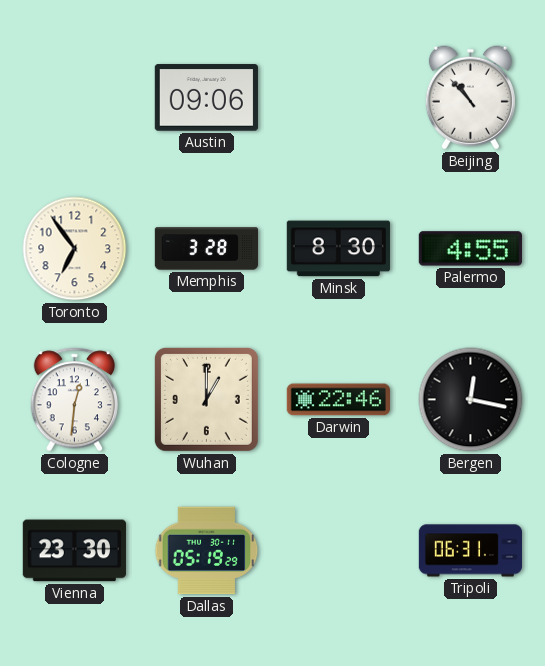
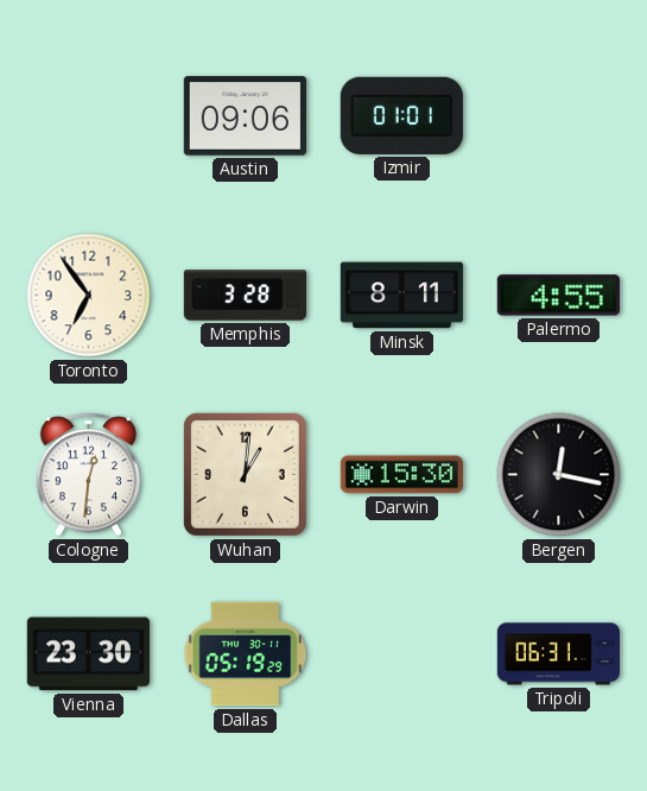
Izmir: none -> 01:01
Beijing: 10:53 -> none
Minsk: 8:30 -> 8:11
Wuhan: 1:00 -> 1:01
Darwin: 22:46 -> 15:30
